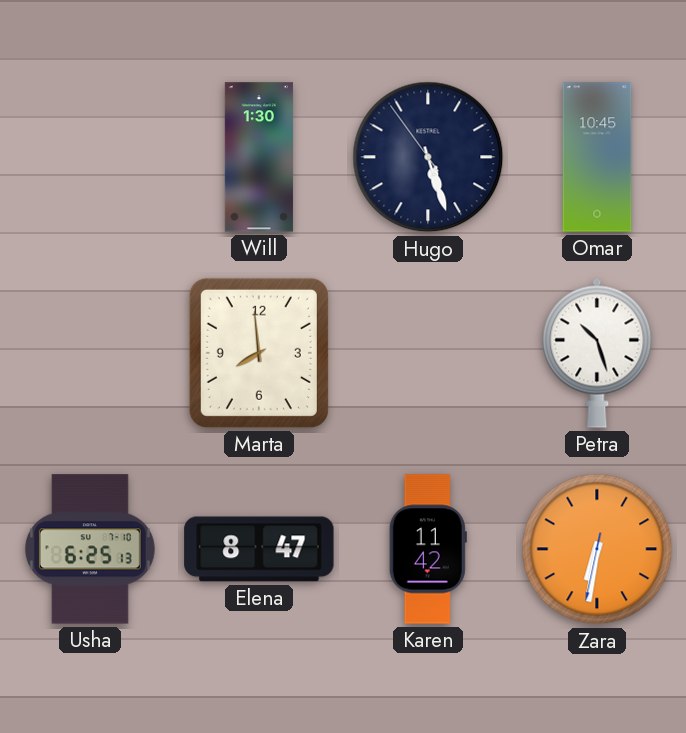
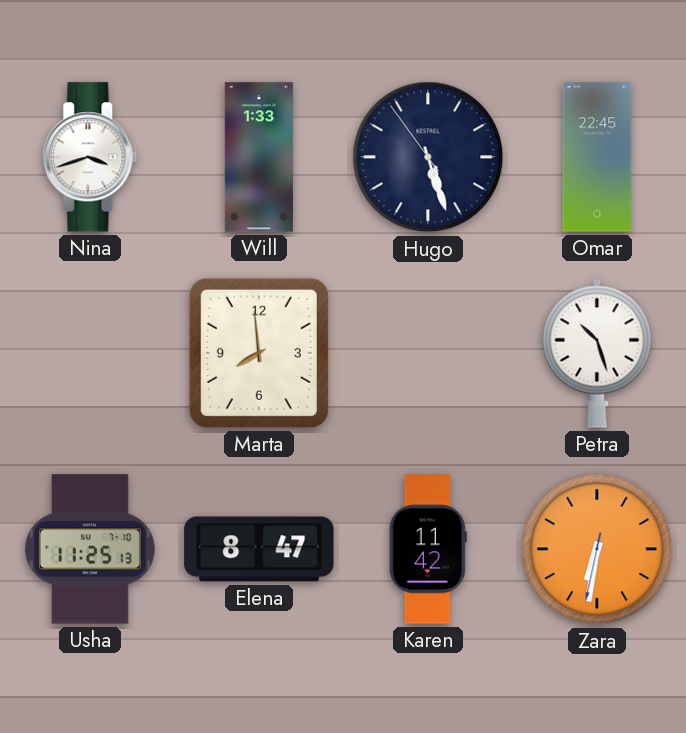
Nina: none -> 3:42
Will: 1:30 -> 1:33
Omar: 10:45 -> 22:45
Usha: 6:25 -> 11:25
